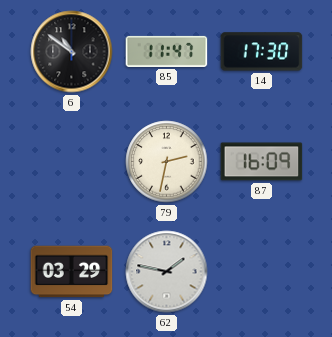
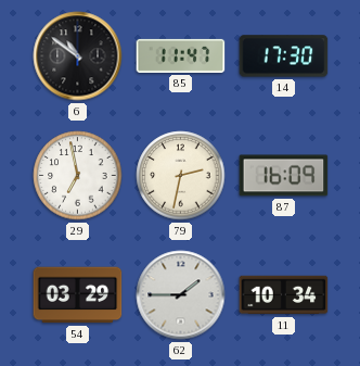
29: none -> 6:58
62: 1:47 -> 1:45
11: none -> 10:34
